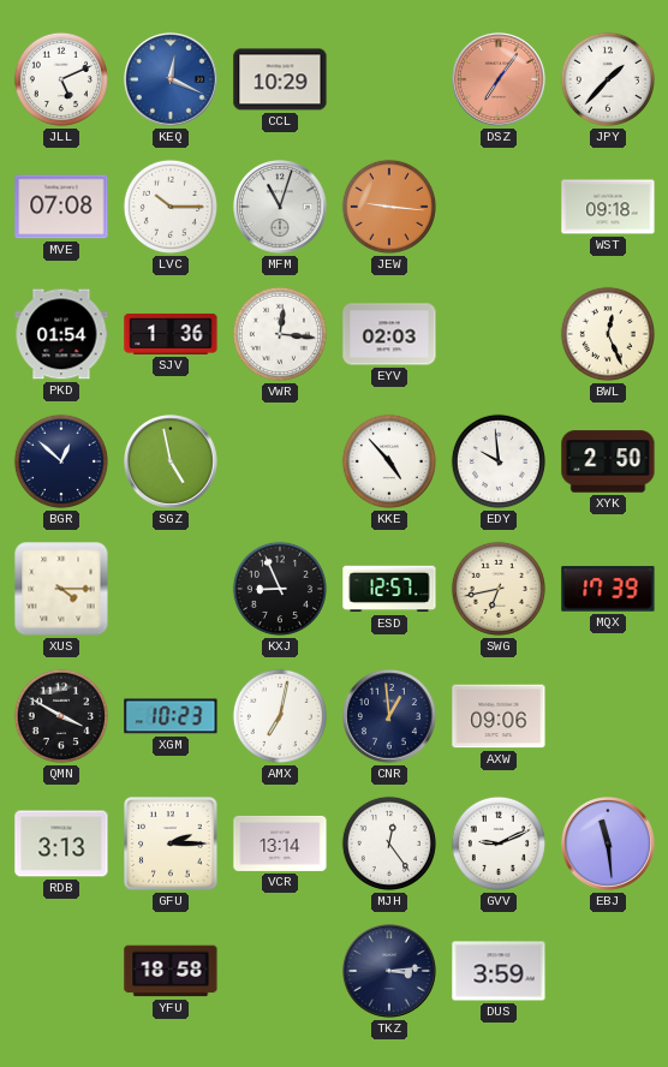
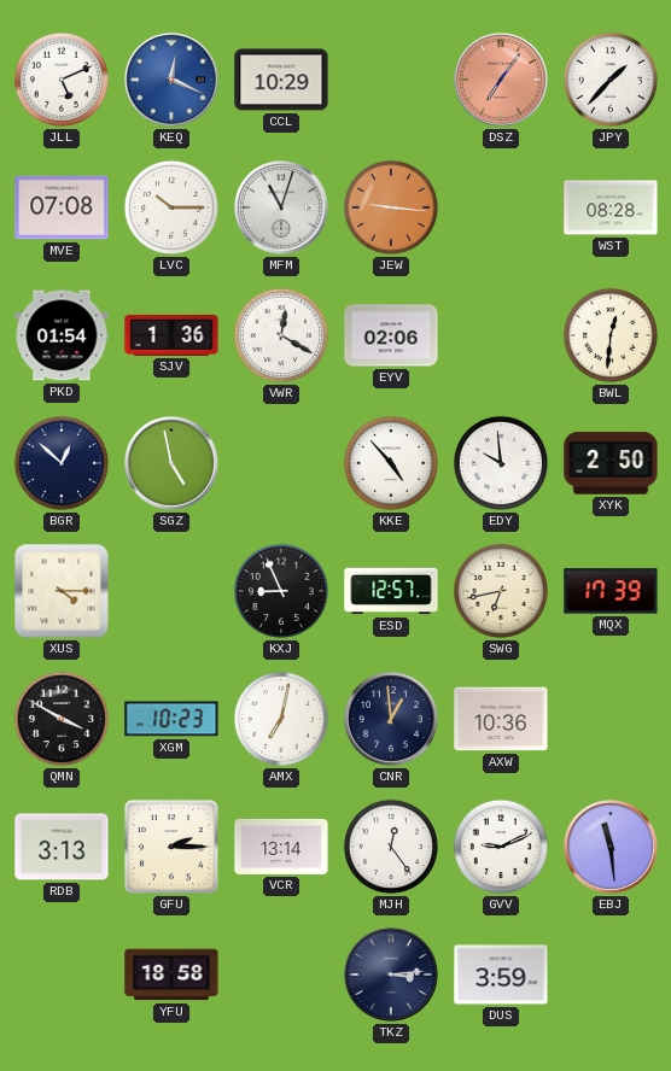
WST: 09:18 -> 08:28
VWR: 12:16 -> 12:20
EYV: 02:03 -> 02:06
BWL: 12:26 -> 12:31
AXW: 09:06 -> 10:36
